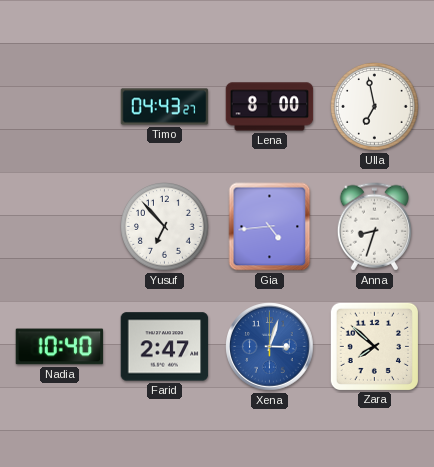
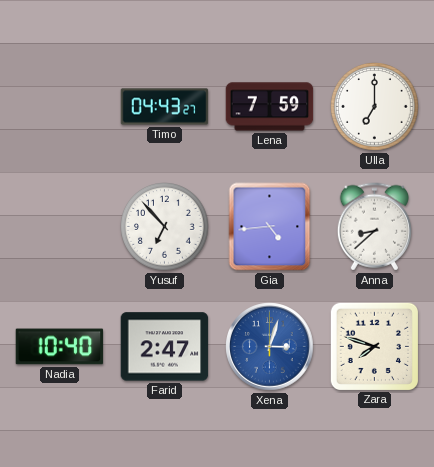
Lena: 8:00 -> 7:59
Ulla: 6:58 -> 7:00
Anna: 8:33 -> 8:38
Zara: 7:52 -> 7:48
